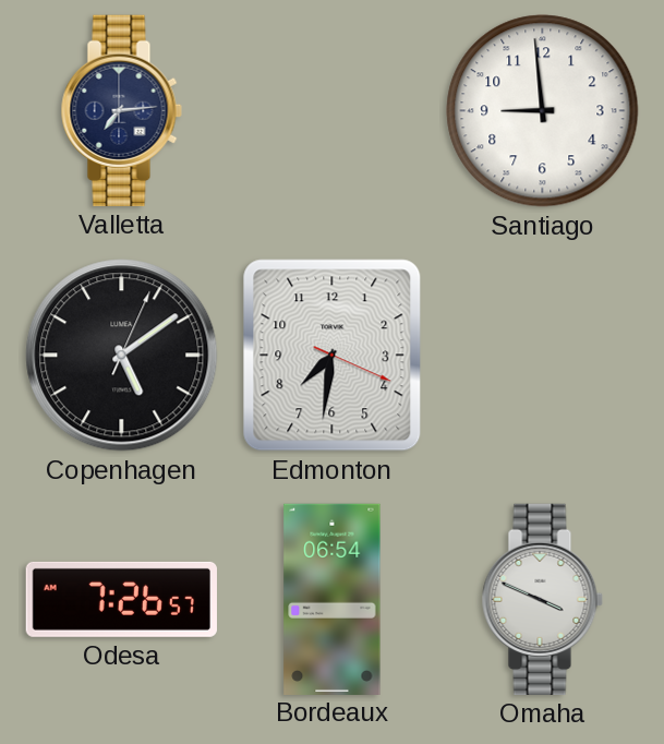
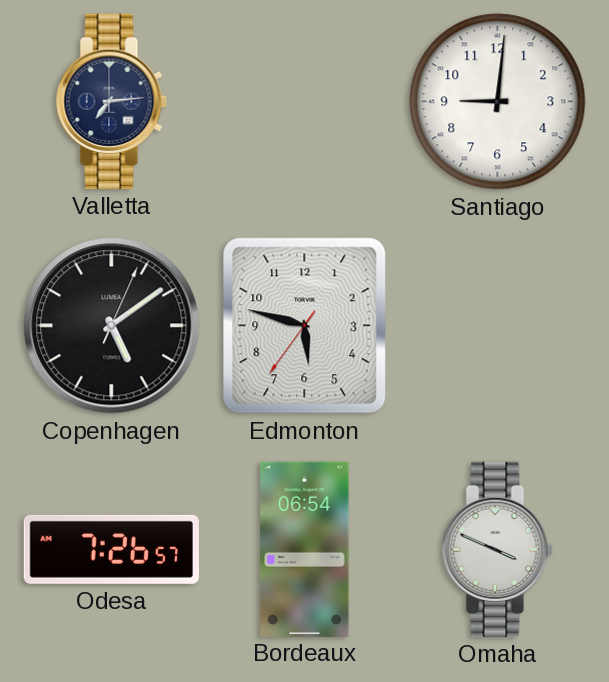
Santiago: 8:59 -> 9:01
Edmonton: 7:31 -> 5:47
